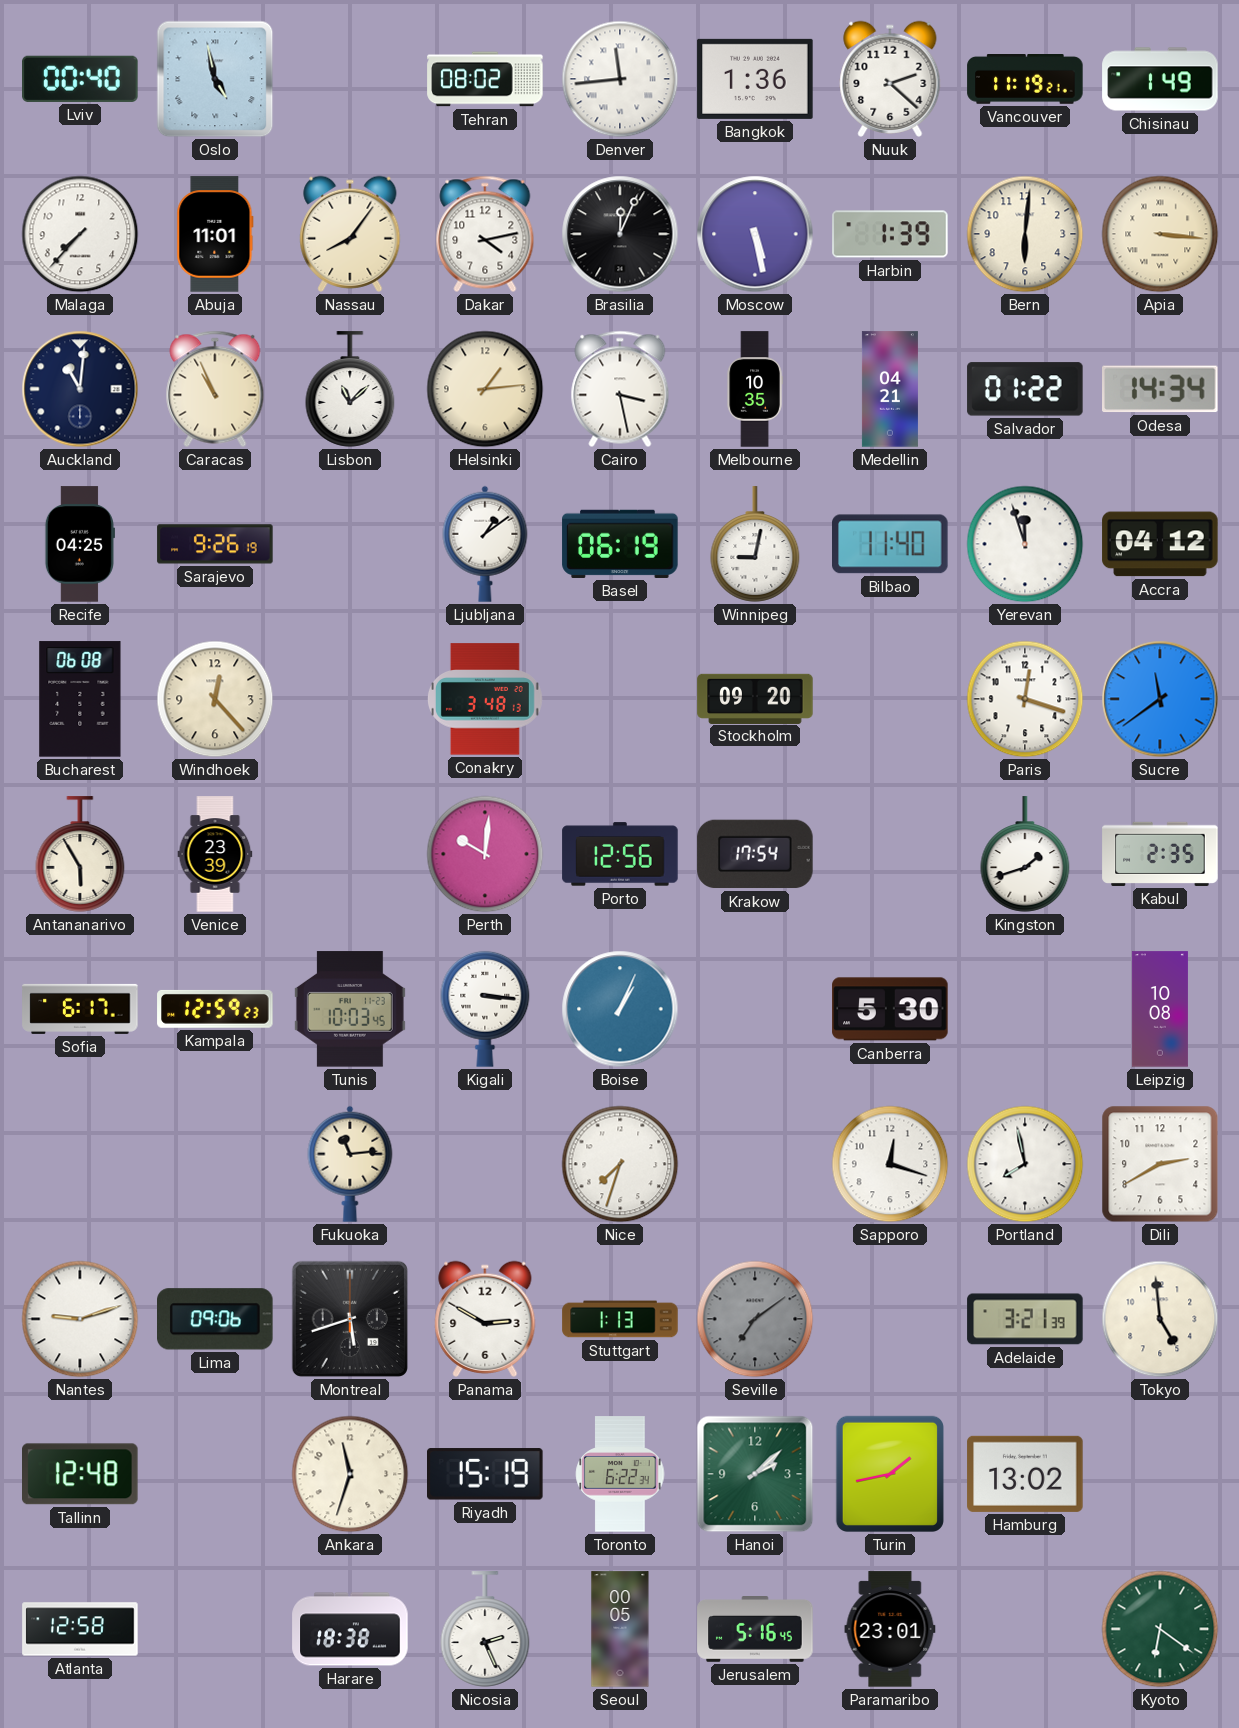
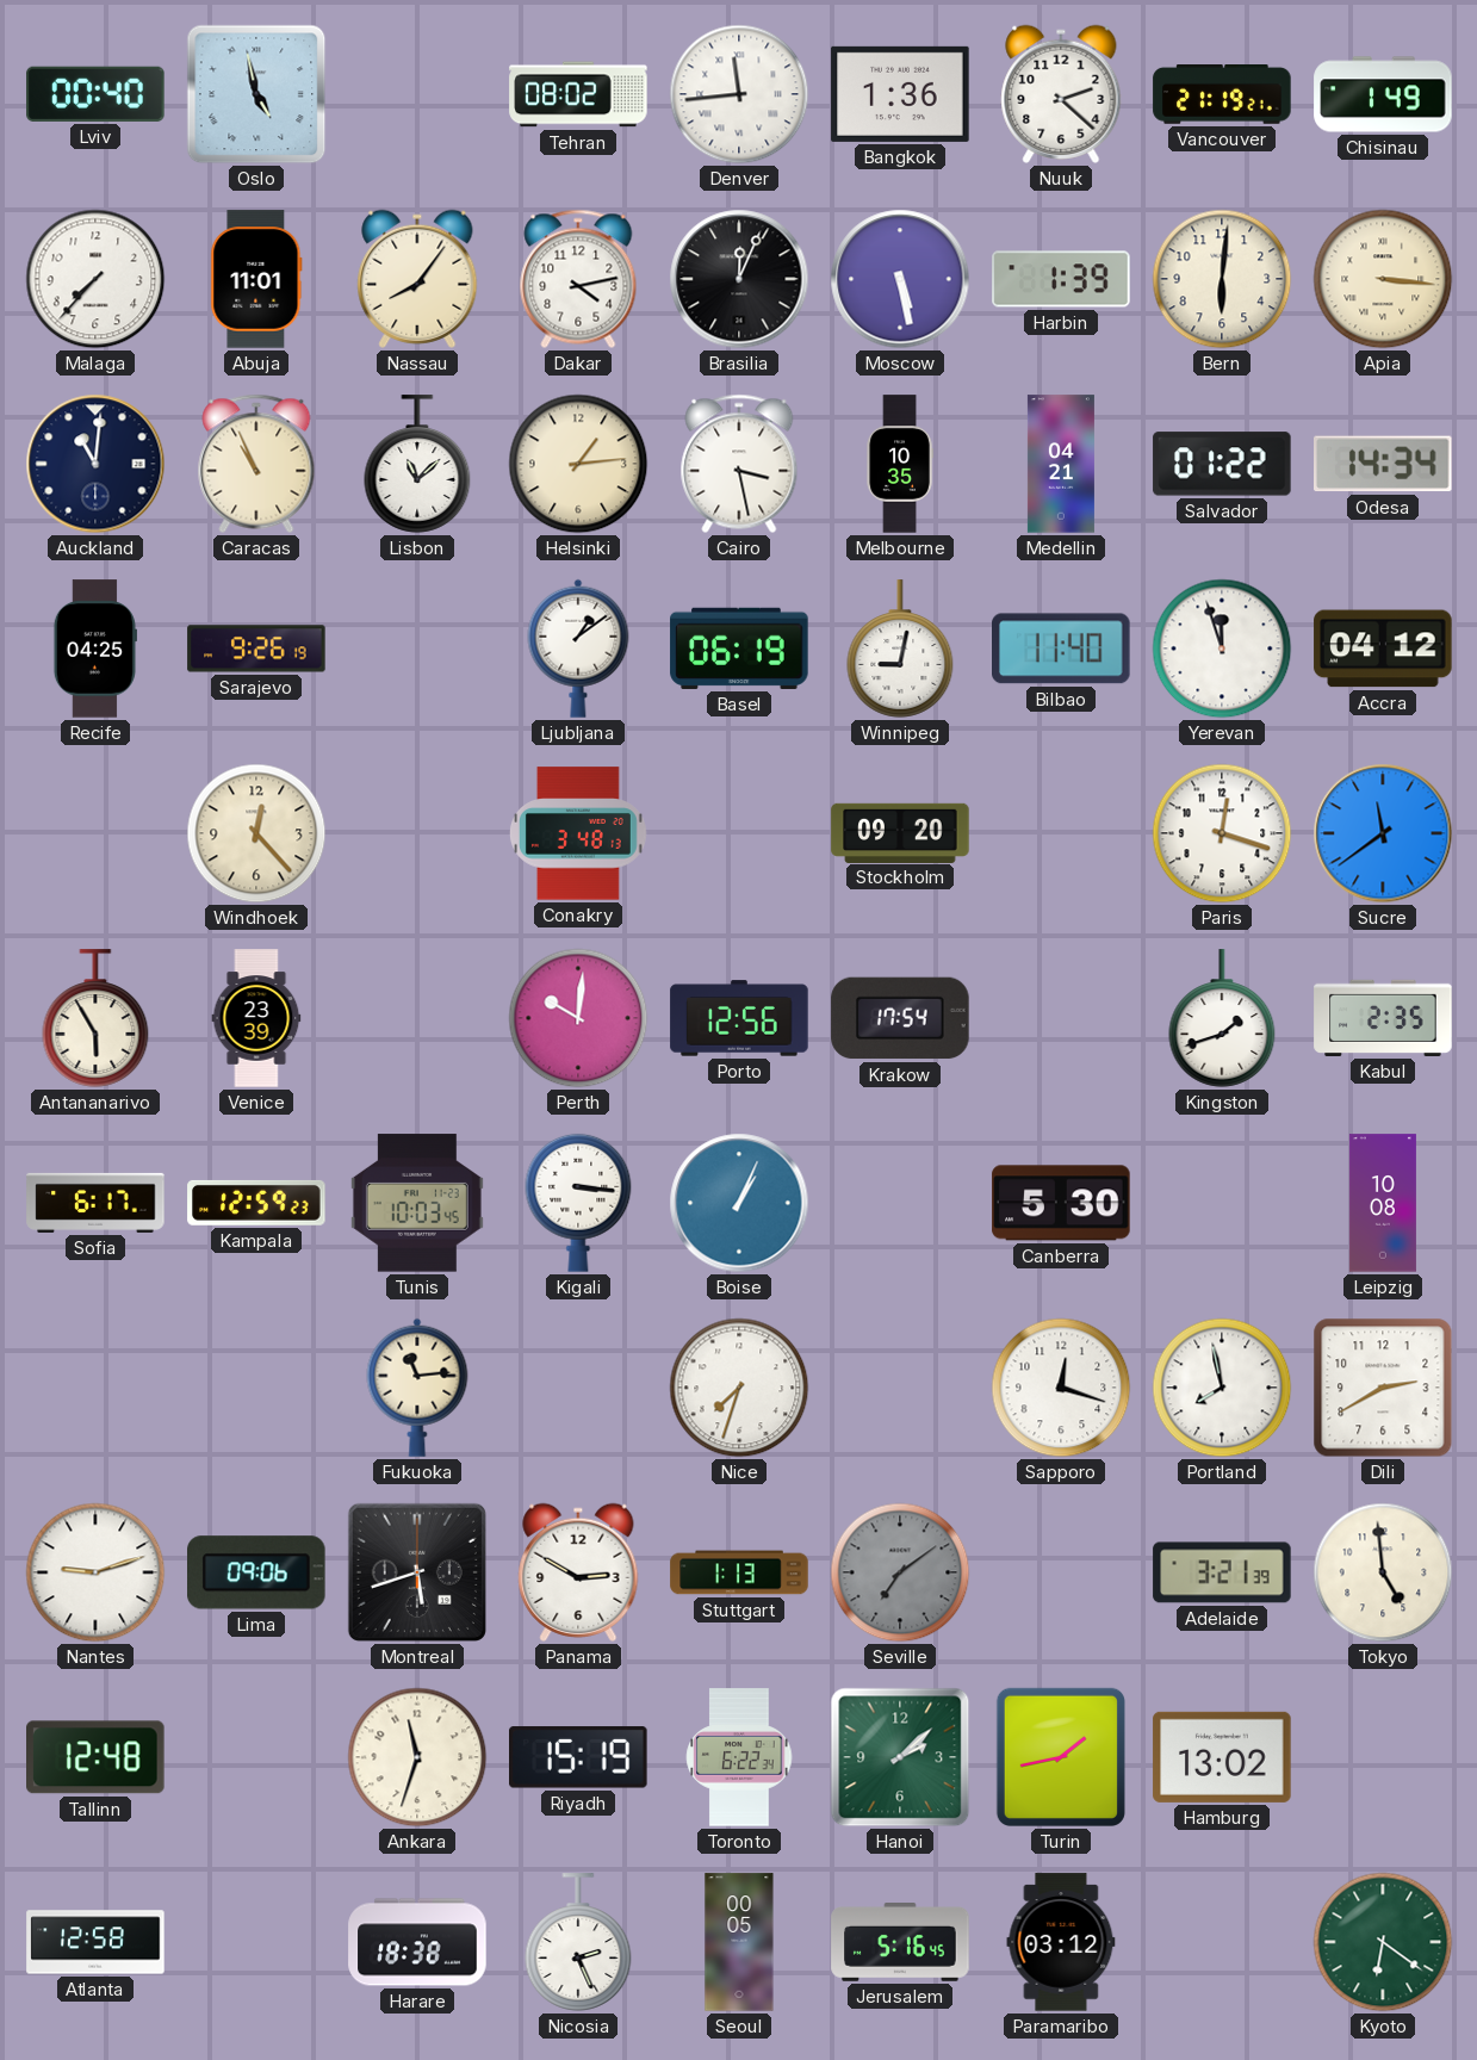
Vancouver: 11:19 -> 21:19
Bucharest: 06:08 -> none
Paramaribo: 23:01 -> 03:12
